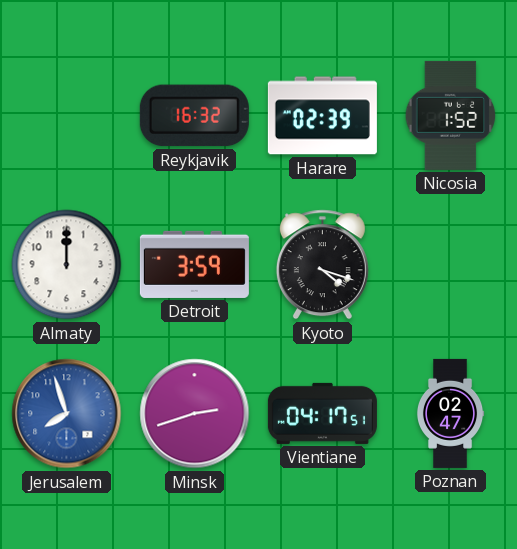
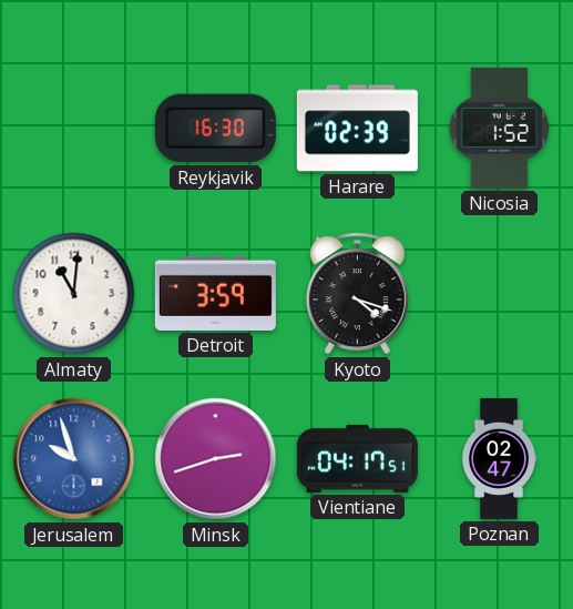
Reykjavik: 16:32 -> 16:30
Almaty: 12:00 -> 11:01
Jerusalem: 7:57 -> 9:57
